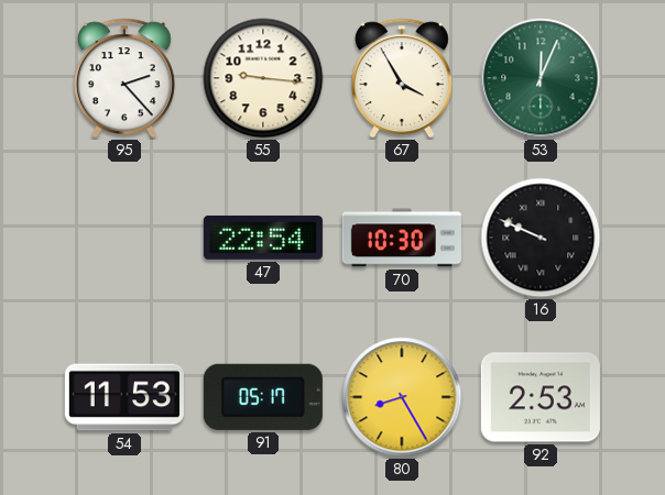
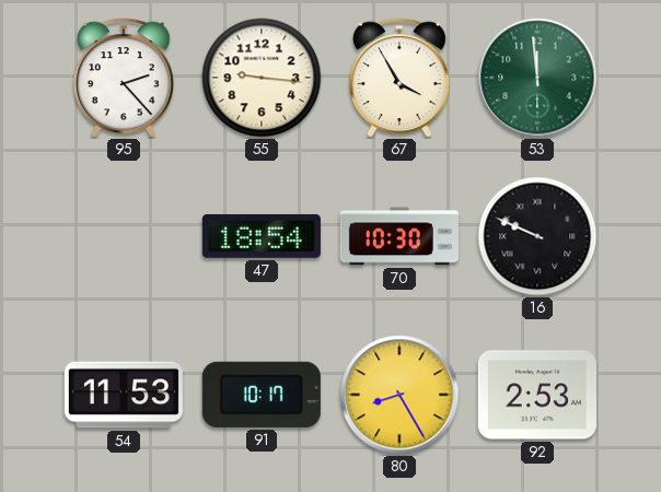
53: 12:04 -> 11:59
47: 22:54 -> 18:54
91: 05:17 -> 10:17
